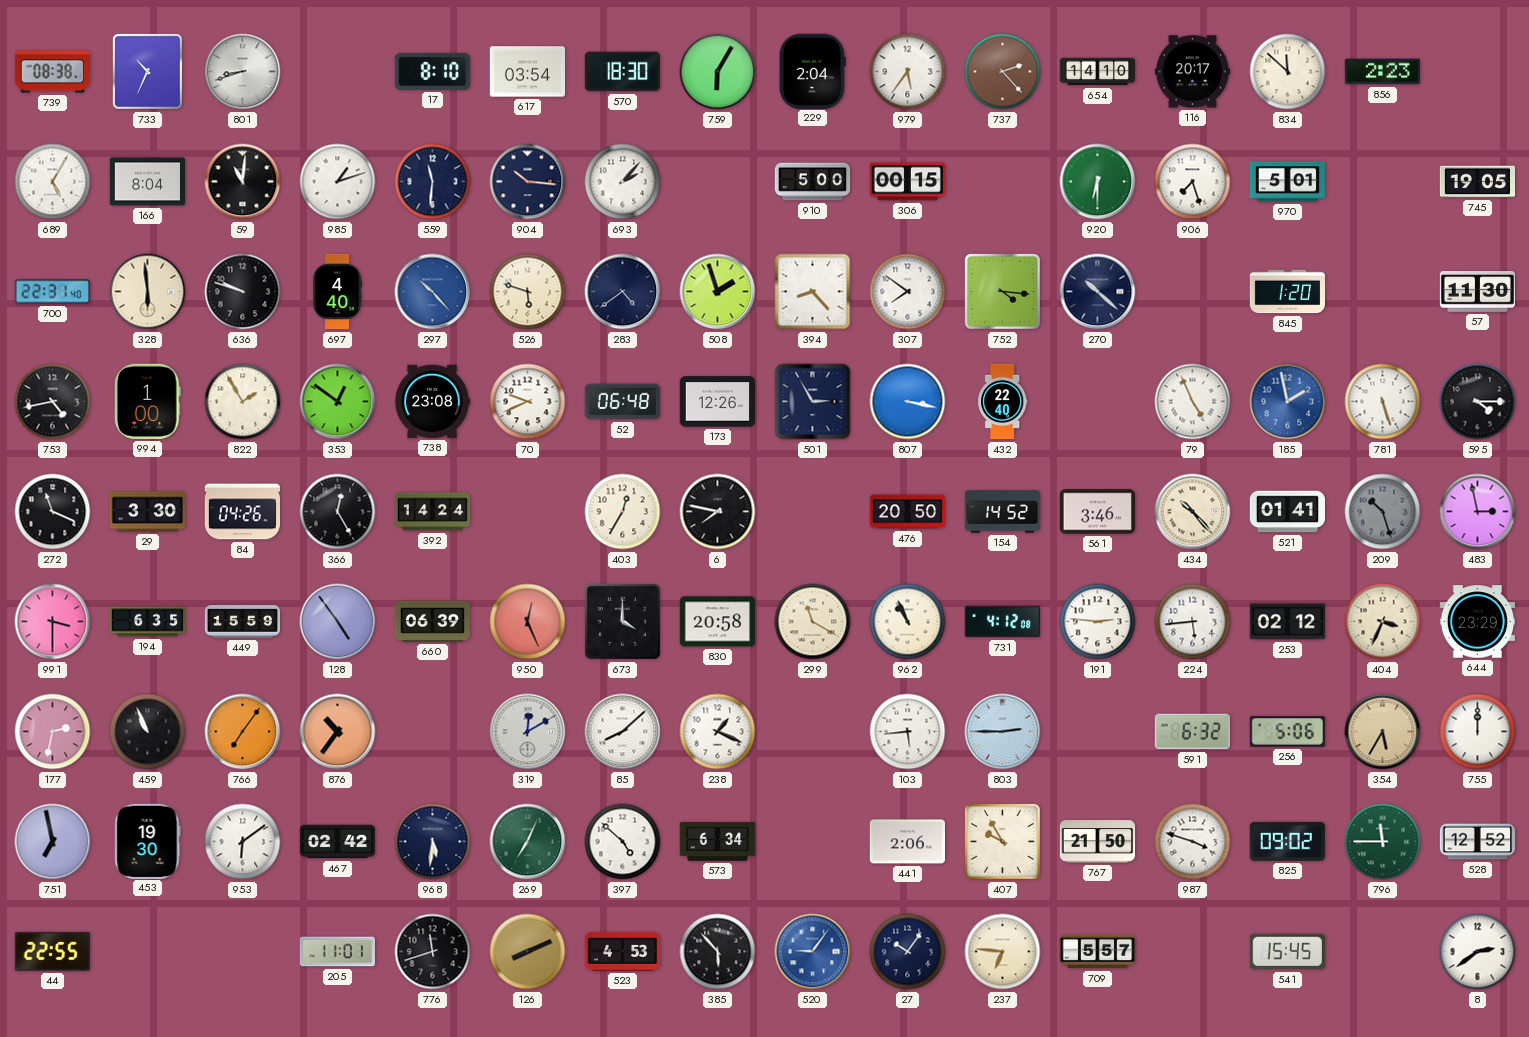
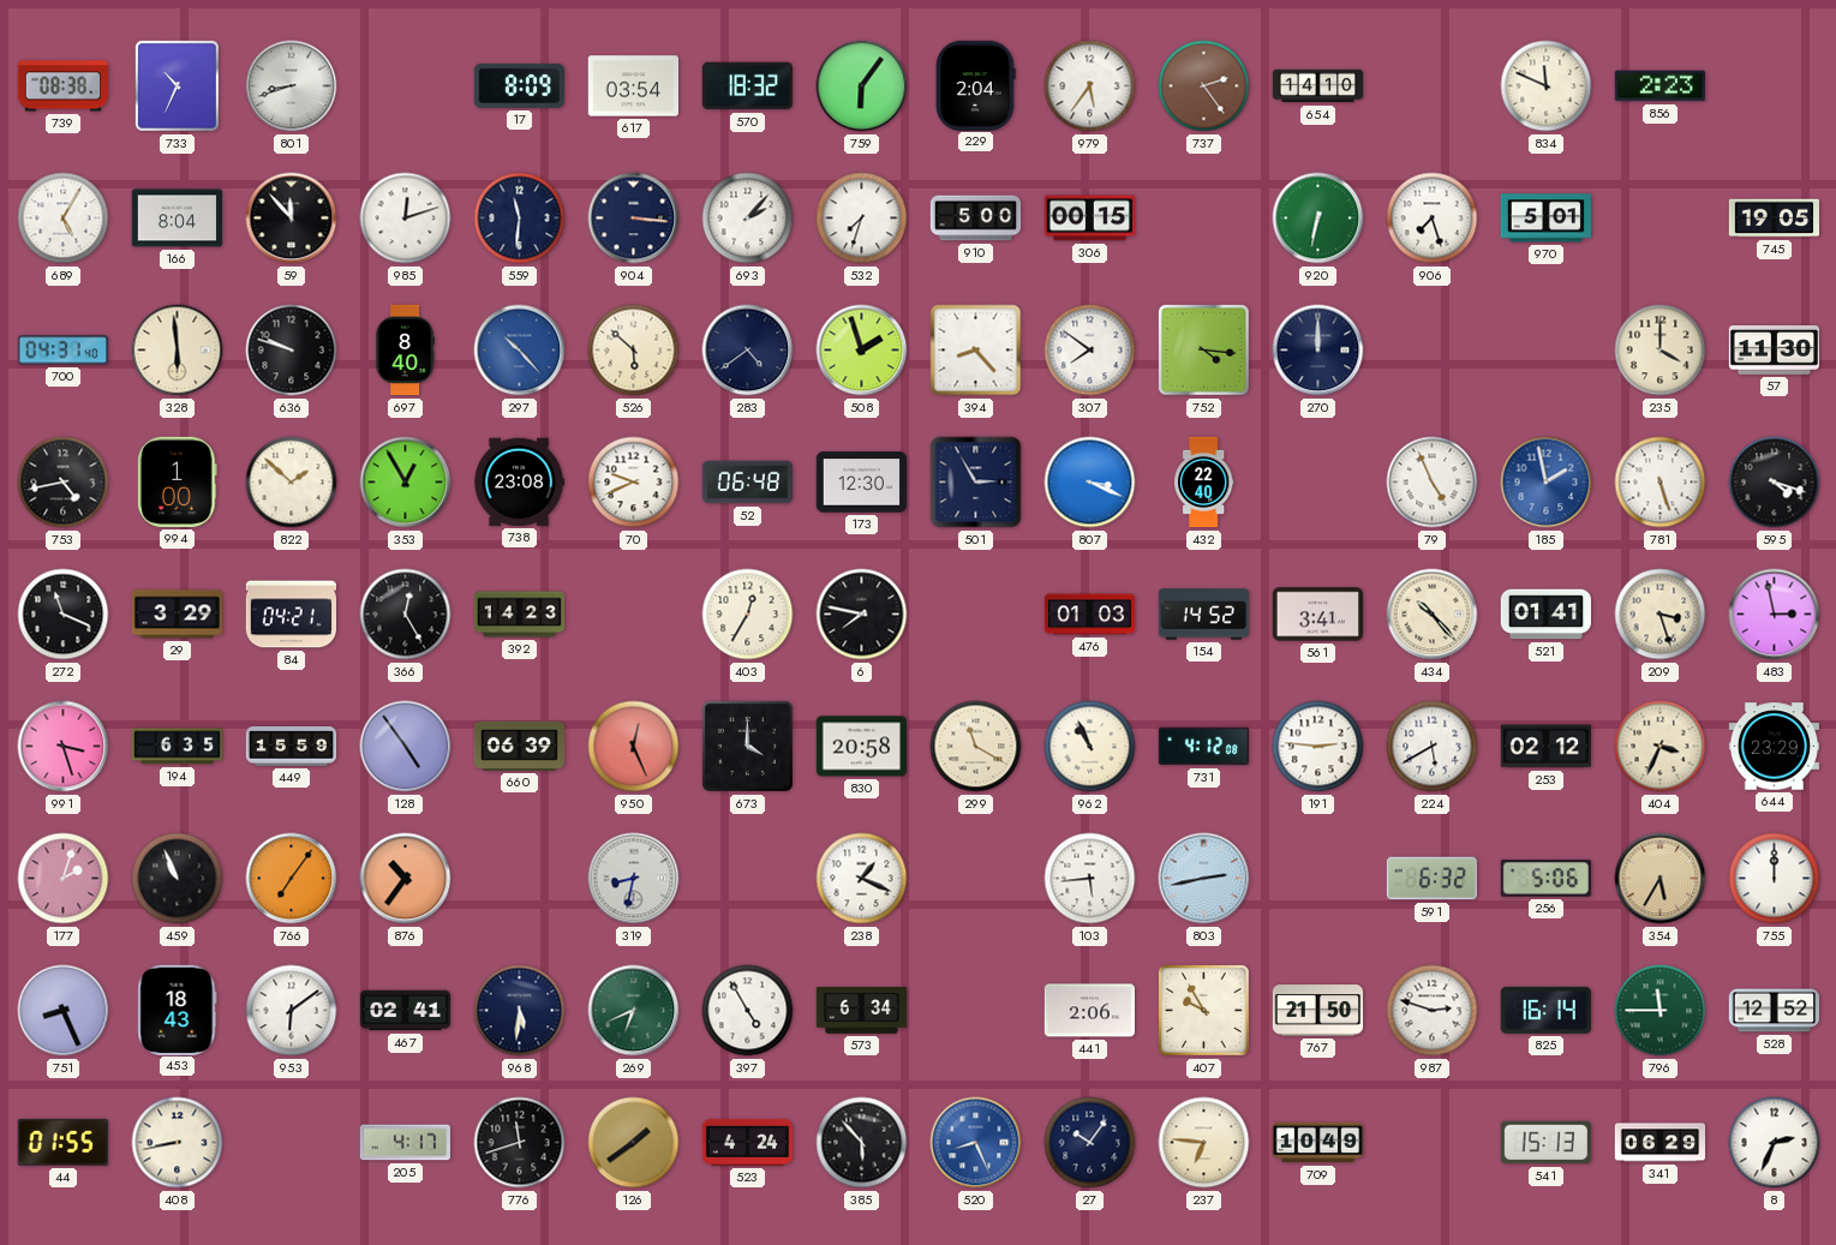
17: 8:10 -> 8:09
570: 18:30 -> 18:32
759: 6:05 -> 6:06
737: 2:23 -> 2:24
116: 20:17 -> none
834: 11:52 -> 11:49
59: 11:01 -> 11:53
985: 1:12 -> 12:12
904: 10:16 -> 3:16
532: none -> 7:33
920: 6:30 -> 6:32
700: 22:31 -> 04:31
697: 4:40 -> 8:40
526: 5:48 -> 5:52
270: 10:22 -> 12:00
845: 1:20 -> none
235: none -> 4:00
822: 1:55 -> 1:52
353: 12:51 -> 12:55
173: 12:26 -> 12:30
807: 3:17 -> 3:19
595: 4:15 -> 4:18
29: 3:30 -> 3:29
84: 04:26 -> 04:21
392: 14:24 -> 14:23
476: 20:50 -> 01:03
561: 3:46 -> 3:41
209: 10:27 -> 3:27
209 dial: grey -> cream
991: 3:30 -> 3:27
224: 5:44 -> 5:40
177: 2:32 -> 2:03
319: 12:10 -> 8:32
85: 8:08 -> none
803: 2:45 -> 2:43
751: 6:58 -> 8:26
453: 19:30 -> 18:43
467: 02:42 -> 02:41
269: 7:04 -> 6:41
397: 4:52 -> 4:55
987: 3:48 -> 2:48
825: 09:02 -> 16:14
44: 22:55 -> 01:55
408: none -> 8:43
205: 11:01 -> 4:17
126: 8:11 -> 1:39
523: 4:53 -> 4:24
520: 9:06 -> 8:26
709: 5:57 -> 10:49
541: 15:45 -> 15:13
341: none -> 06:29
8: 2:39 -> 2:34
